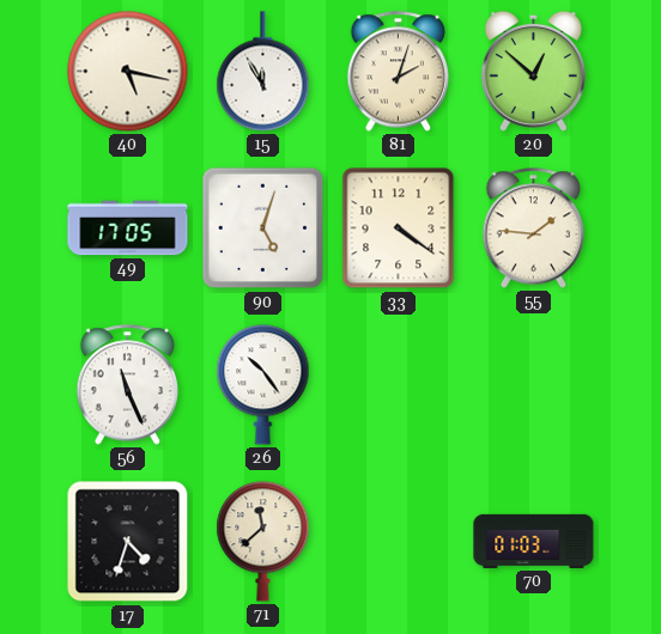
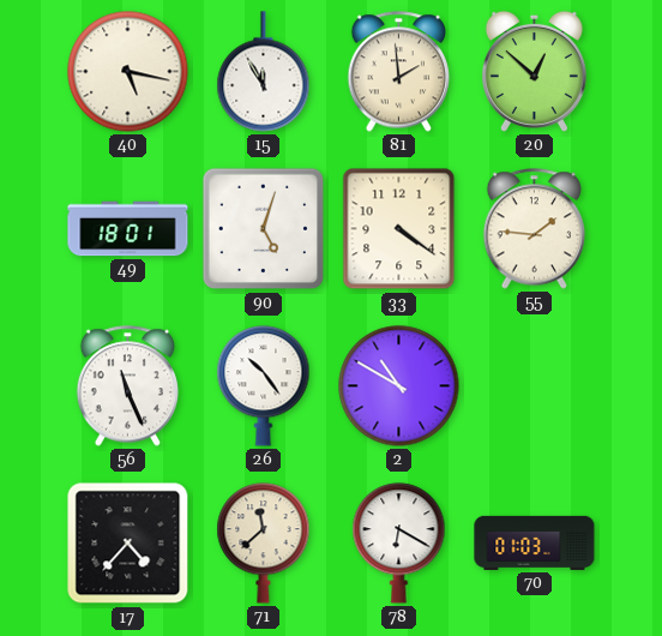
81: 2:03 -> 1:59
49: 17:05 -> 18:01
2: none -> 10:50
17: 4:33 -> 4:37
78: none -> 6:20
